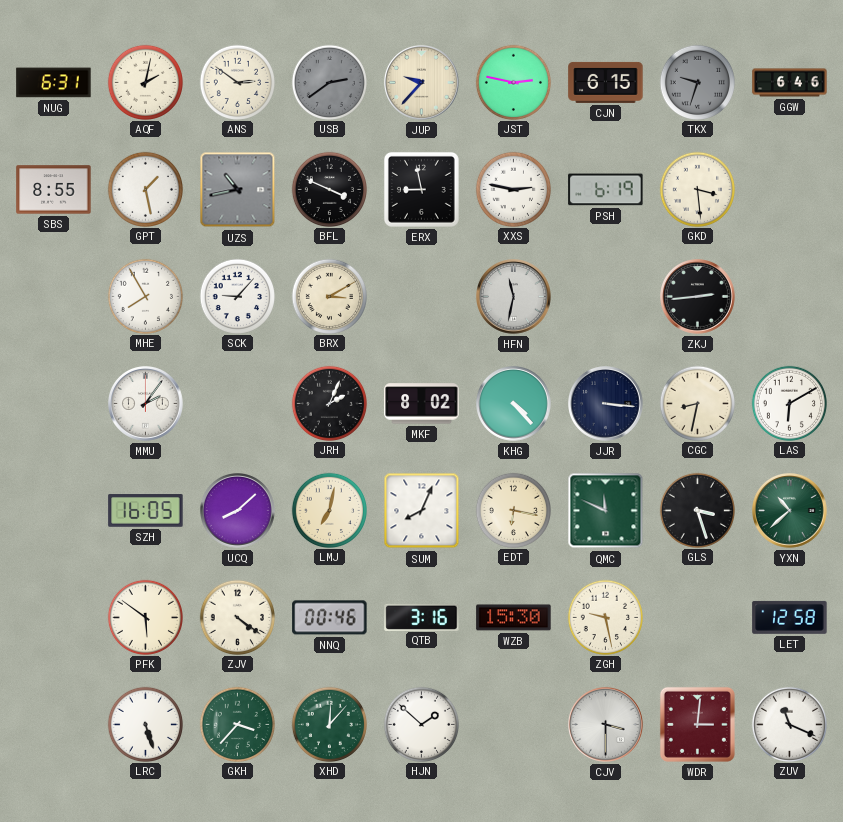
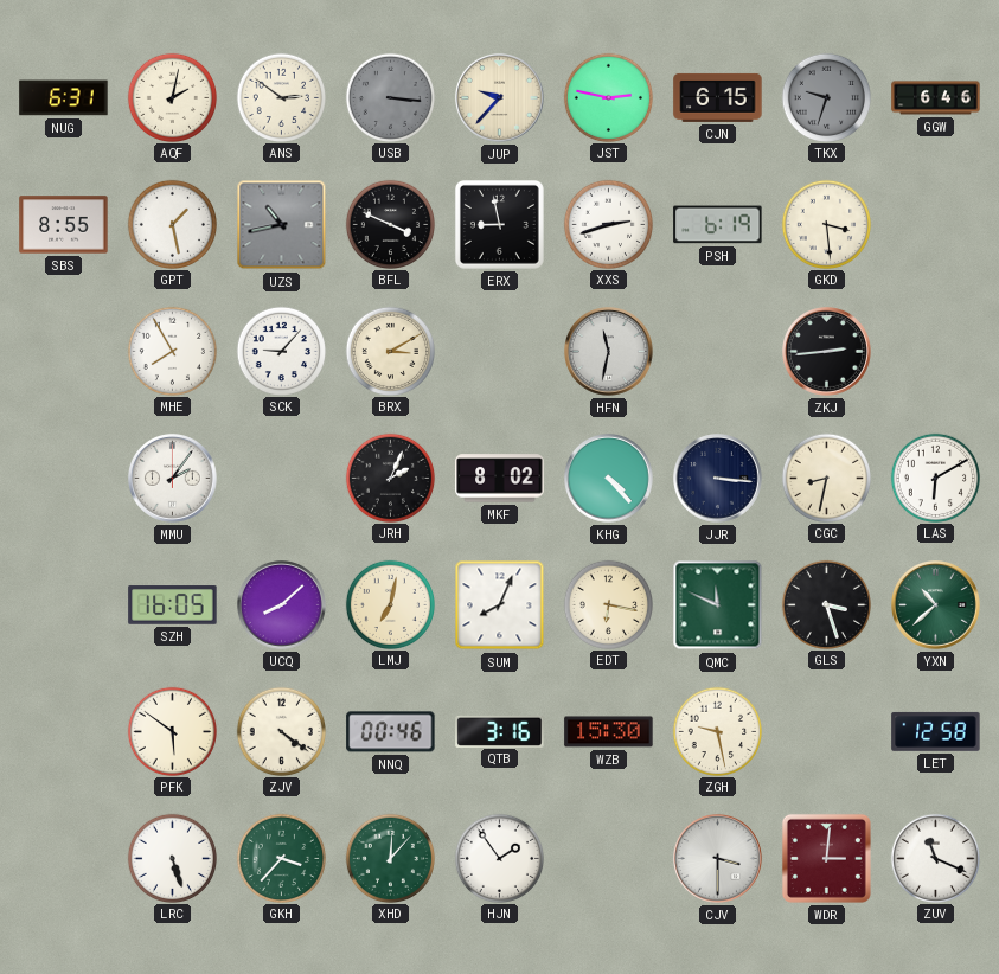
USB: 2:39 -> 3:16
XXS: 2:47 -> 2:42
HJN: 1:52 -> 1:54
